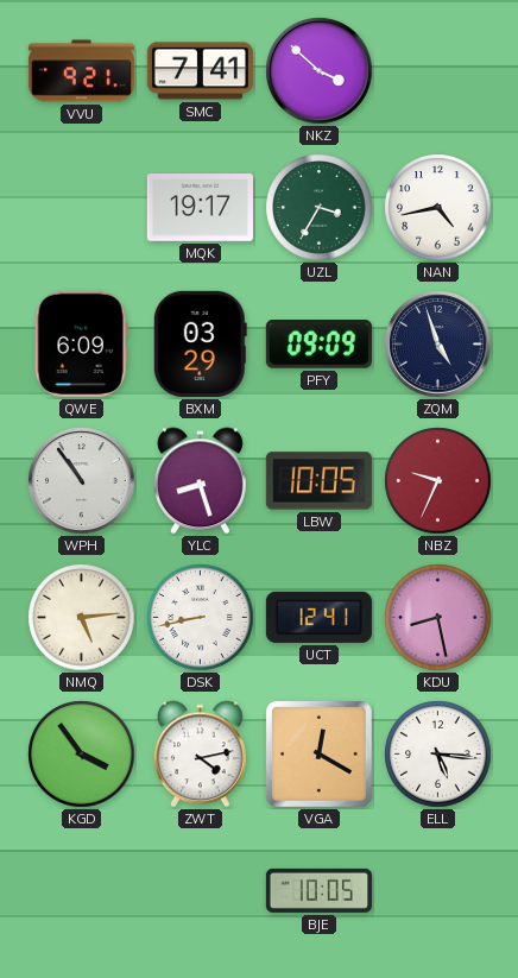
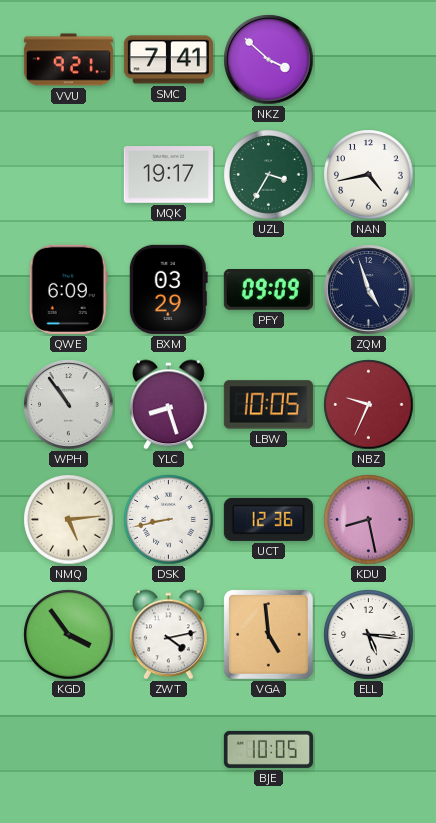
UCT: 12:41 -> 12:36
VGA: 12:20 -> 4:59
